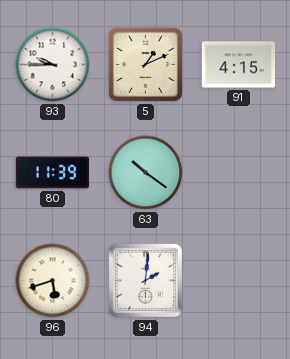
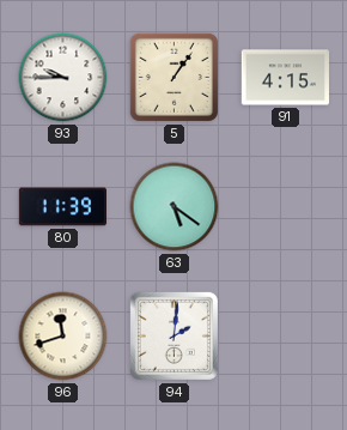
5: 1:11 -> 1:06
63: 10:21 -> 5:21
96: 5:42 -> 11:42
